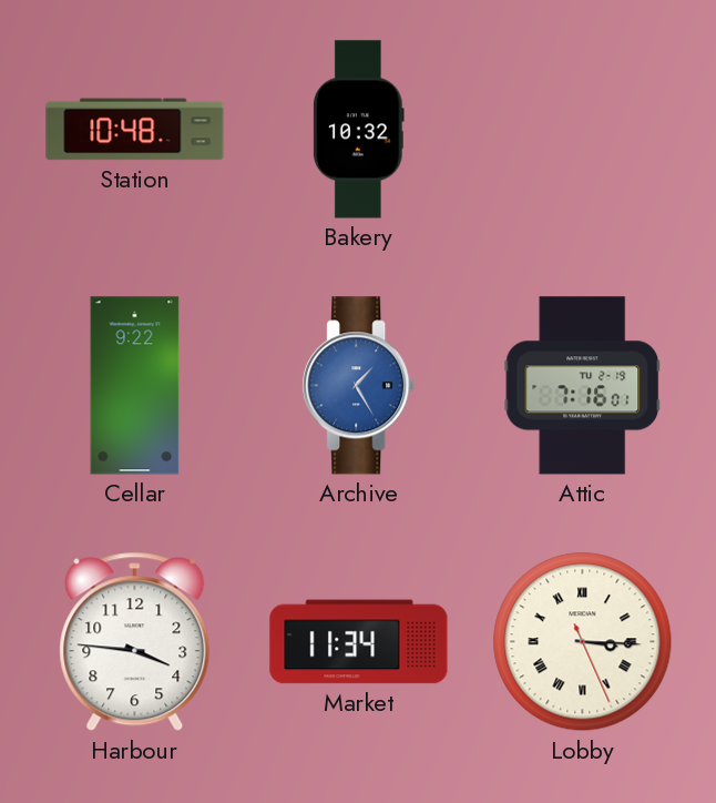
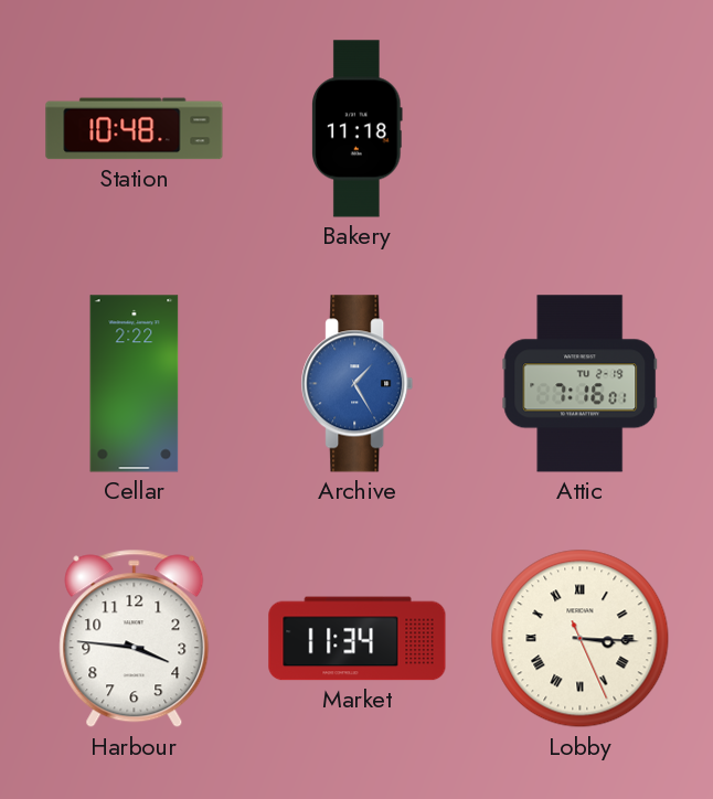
Bakery: 10:32 -> 11:18
Cellar: 9:22 -> 2:22
